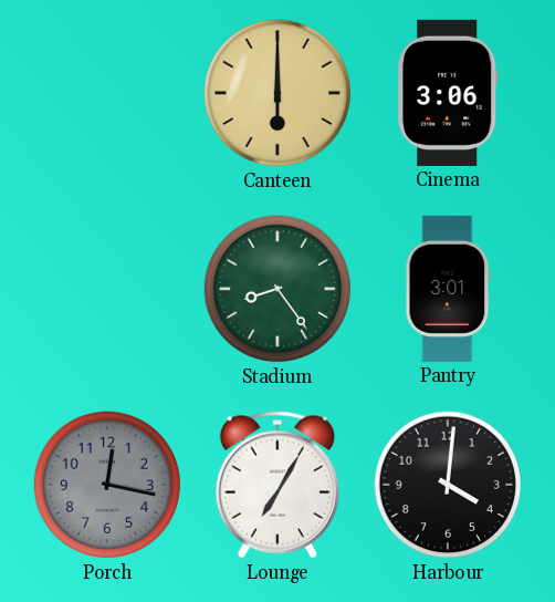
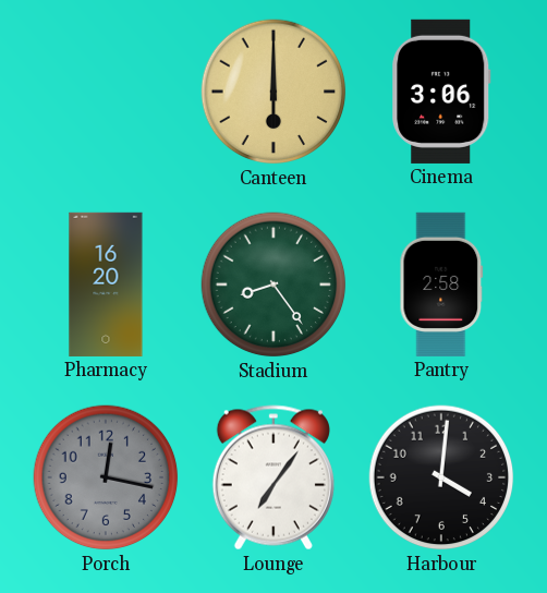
Pharmacy: none -> 16:20
Pantry: 3:01 -> 2:58
Lounge: 7:05 -> 7:06
